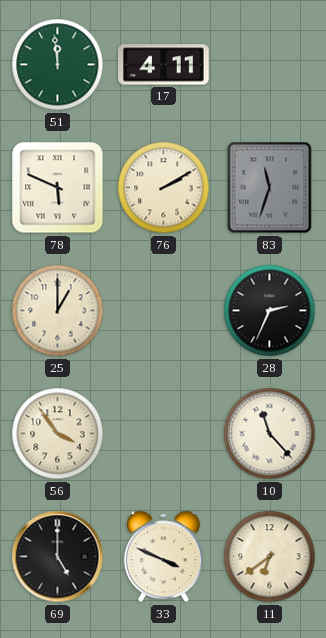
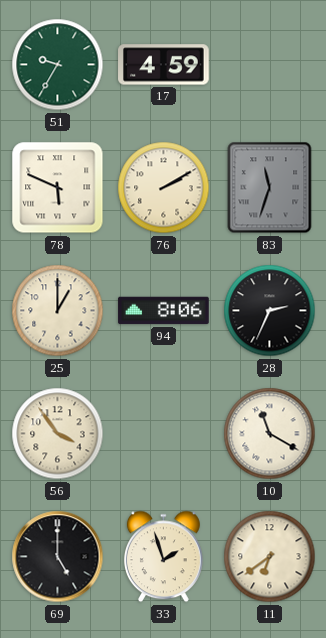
51: 11:59 -> 9:35
17: 4:11 -> 4:59
94: none -> 8:06
10: 11:23 -> 11:20
33: 3:49 -> 1:57
